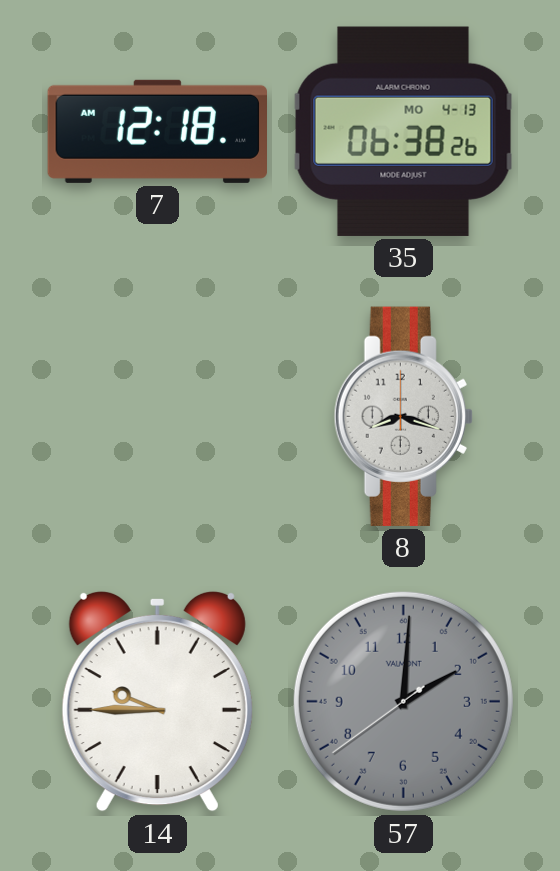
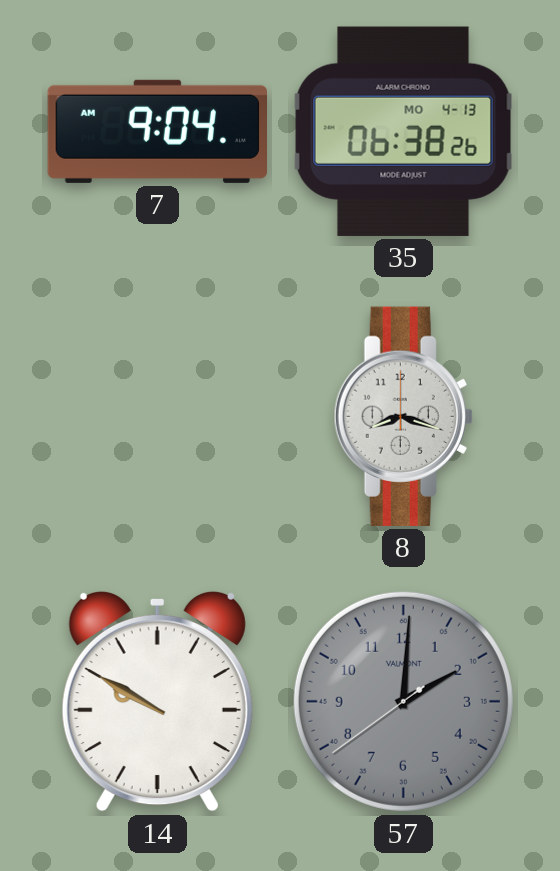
7: 12:18 -> 9:04
14: 9:45 -> 9:50
